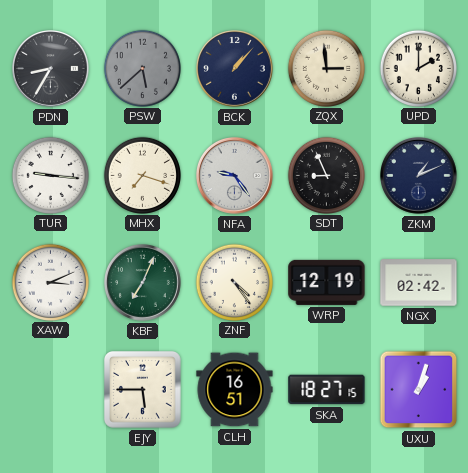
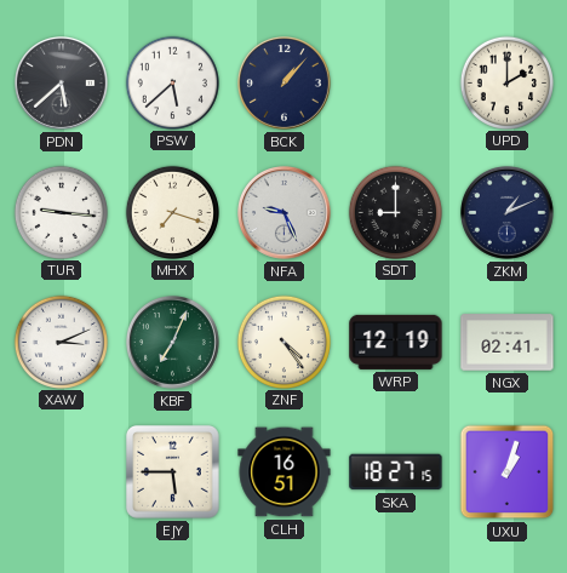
PDN: 8:35 -> 5:38
PSW dial: grey -> white
ZQX: 2:59 -> none
NFA: 9:24 -> 9:26
SDT: 8:56 -> 9:00
NGX: 02:42 -> 02:41
